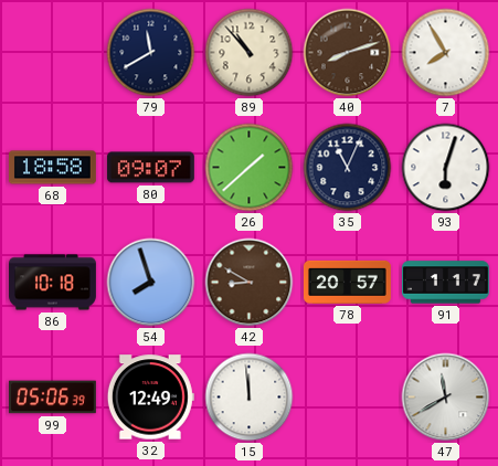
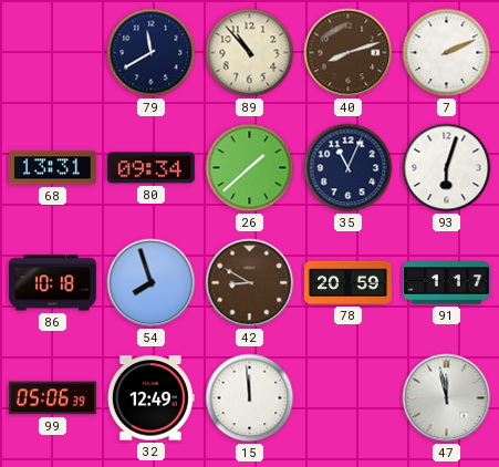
7: 7:55 -> 2:11
68: 18:58 -> 13:31
80: 09:07 -> 09:34
78: 20:57 -> 20:59
47: 11:40 -> 11:58
